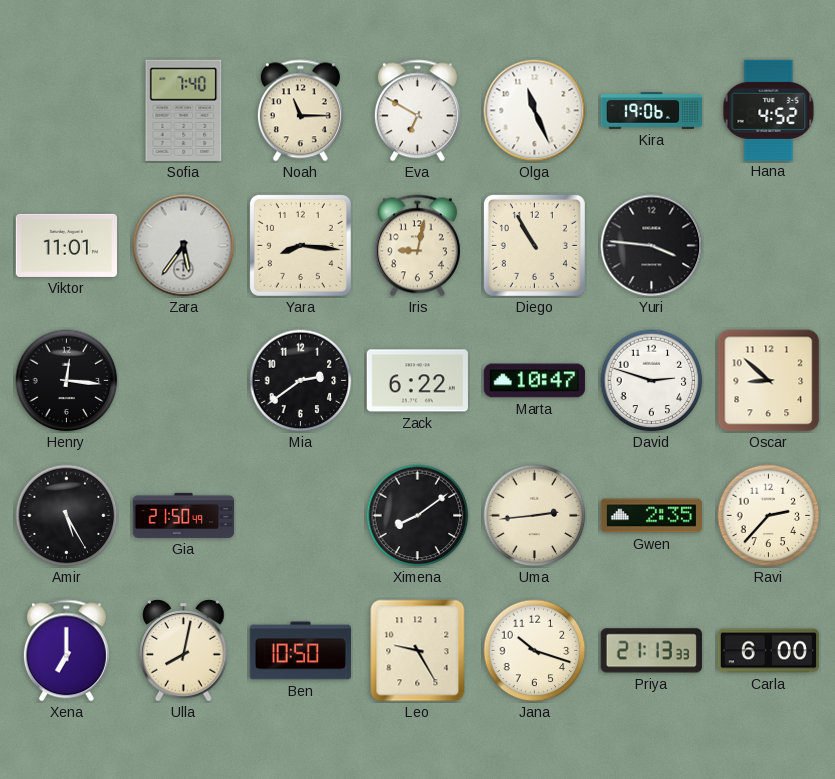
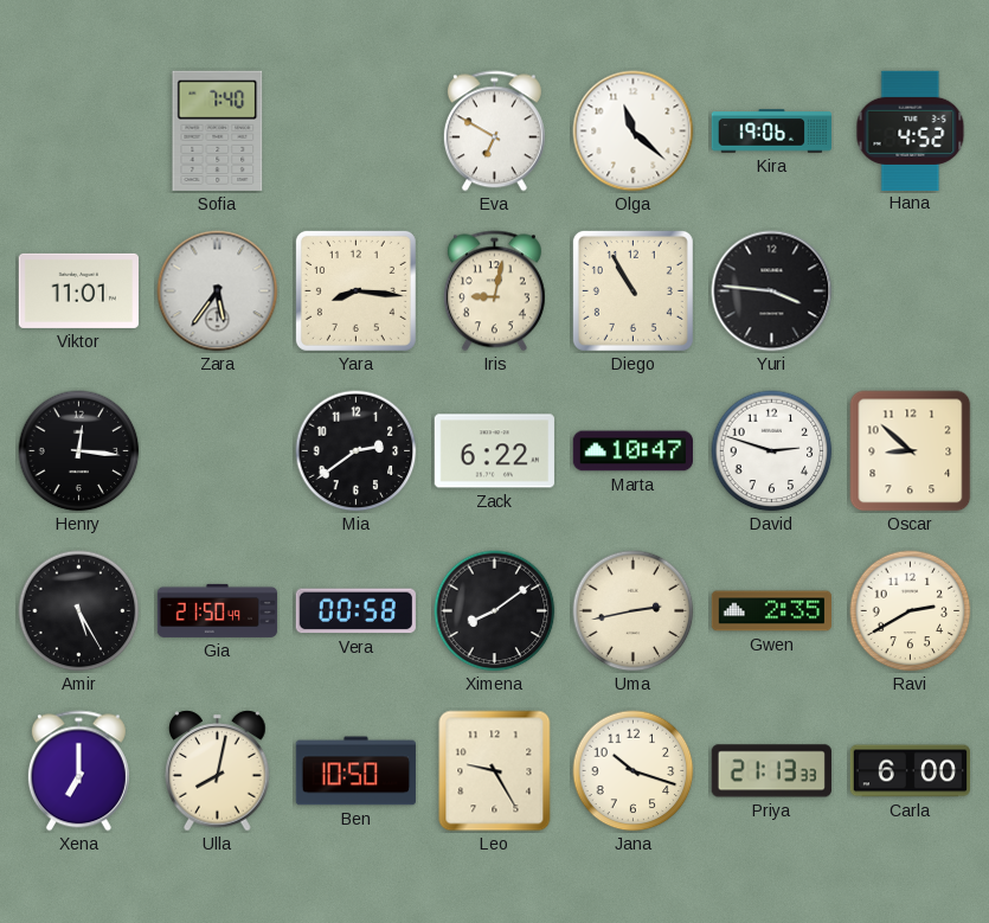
Noah: 11:15 -> none
Olga: 11:26 -> 11:22
Vera: none -> 00:58
Uma: 2:44 -> 2:43
Ravi: 2:37 -> 2:40
